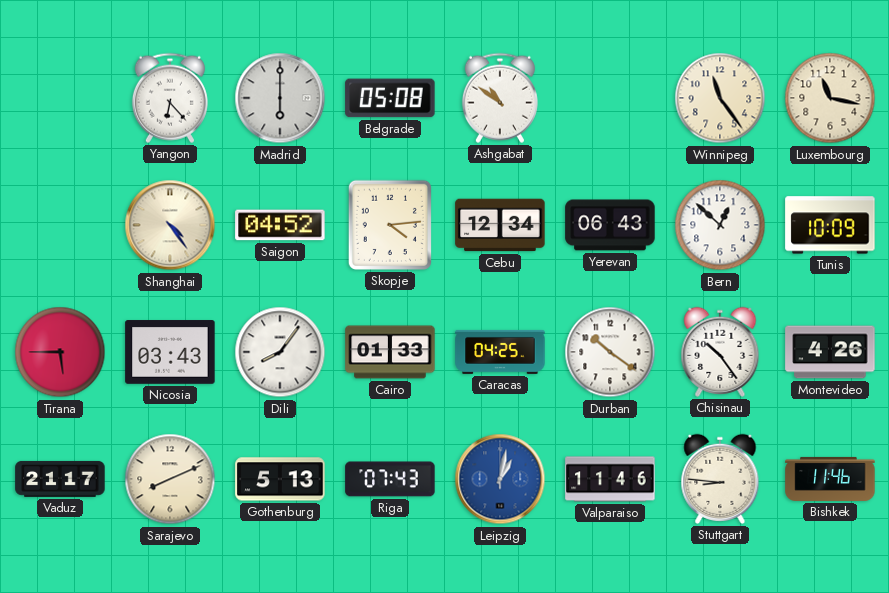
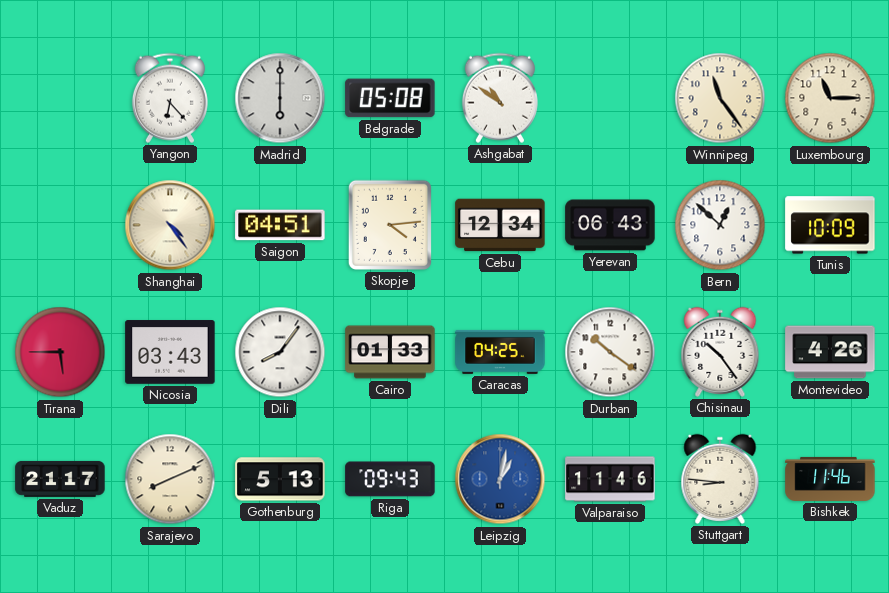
Luxembourg: 11:17 -> 11:15
Saigon: 04:52 -> 04:51
Riga: 07:43 -> 09:43
